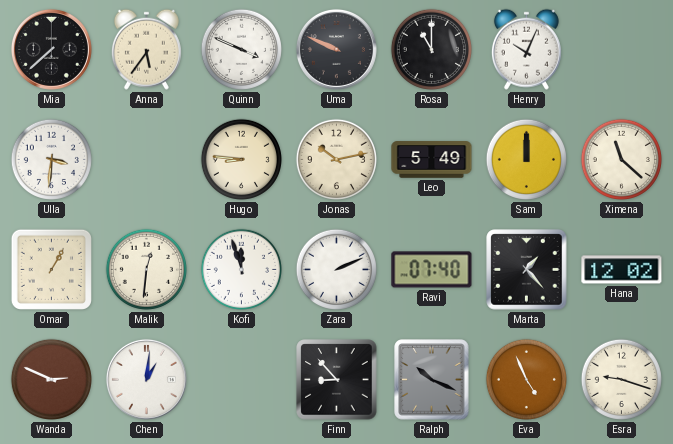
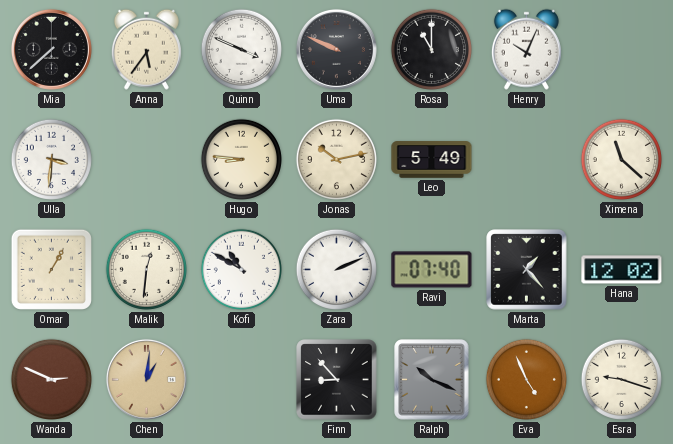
Sam: 12:00 -> none
Kofi: 11:57 -> 10:50
Chen dial: white -> champagne
